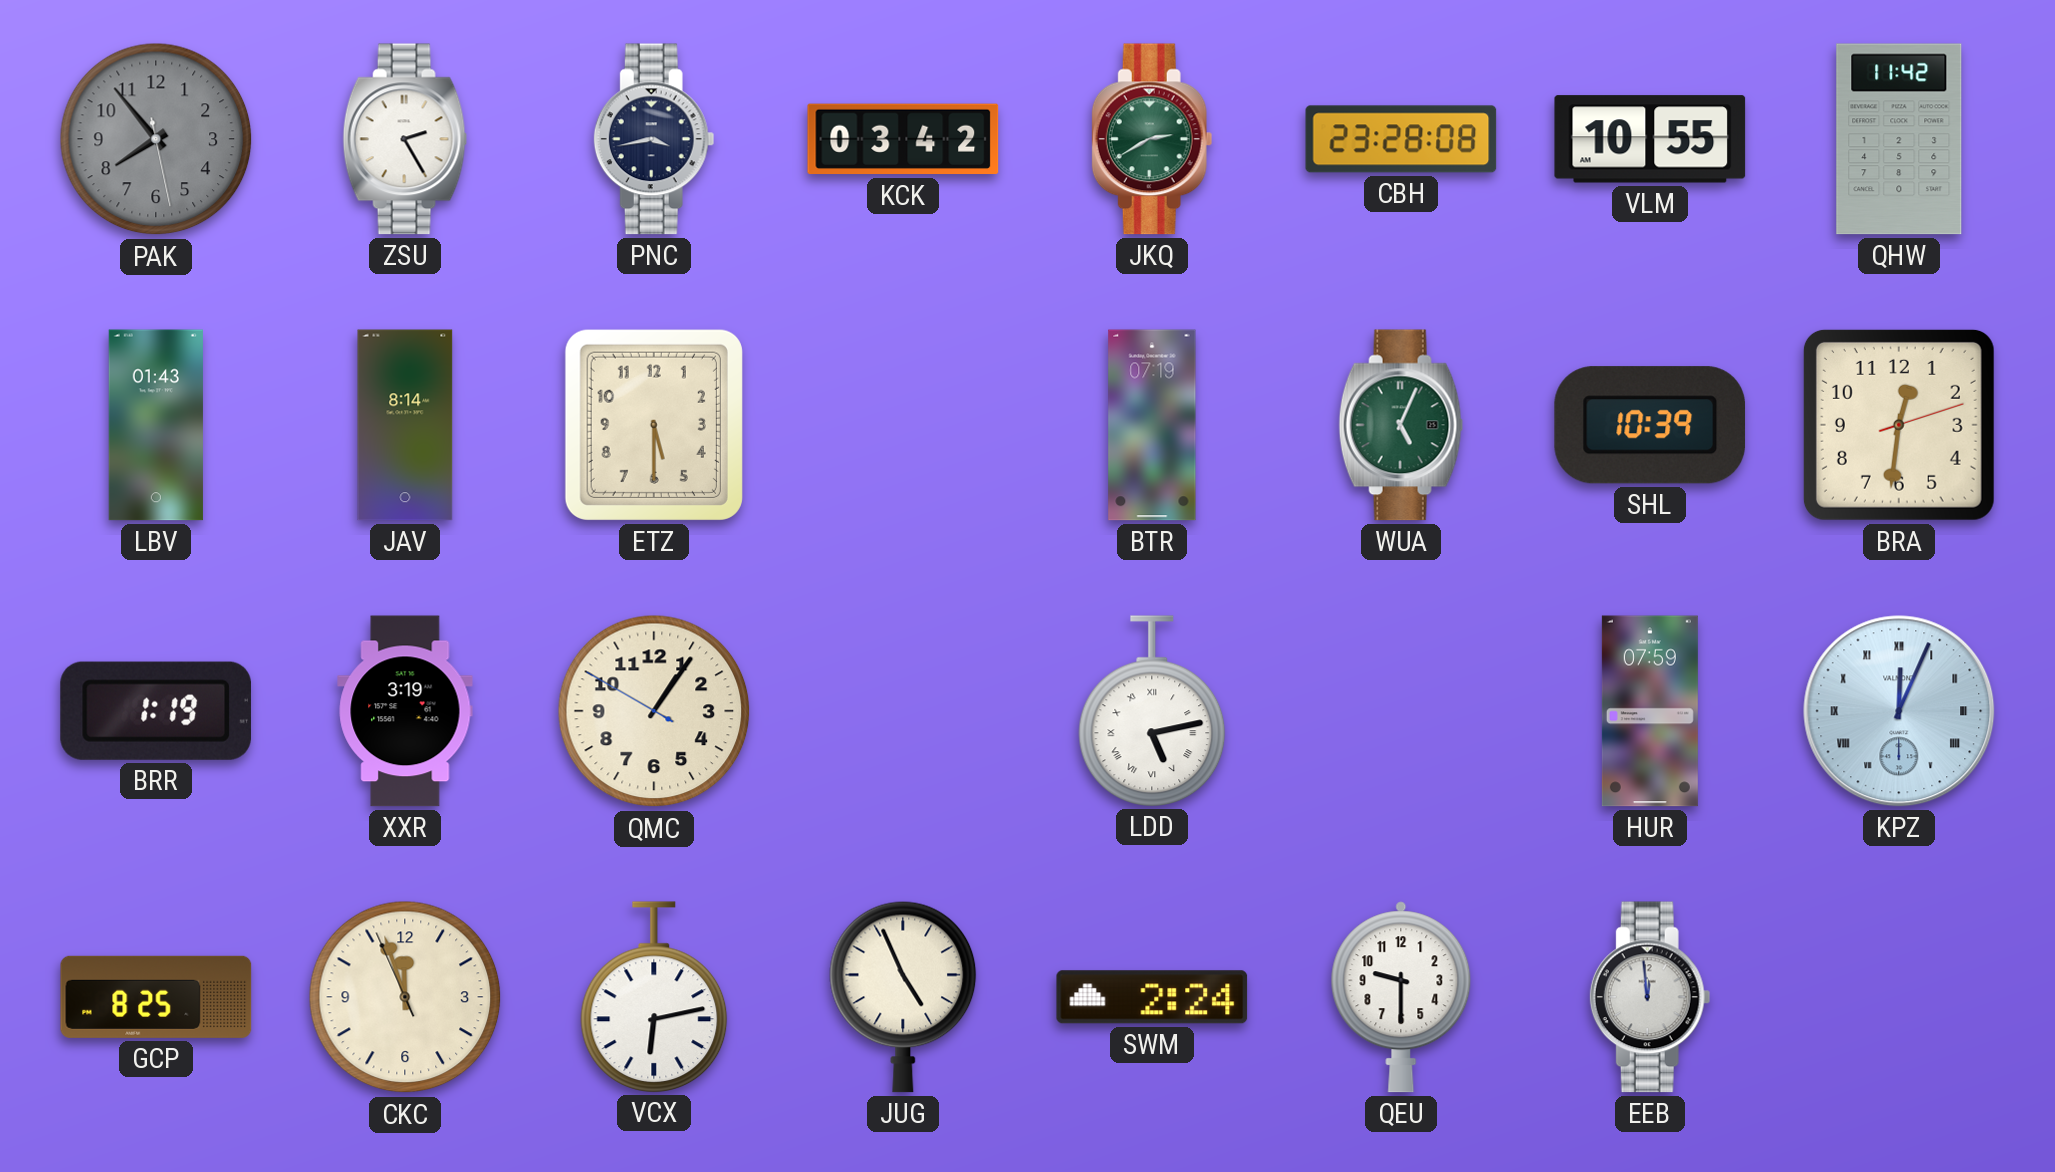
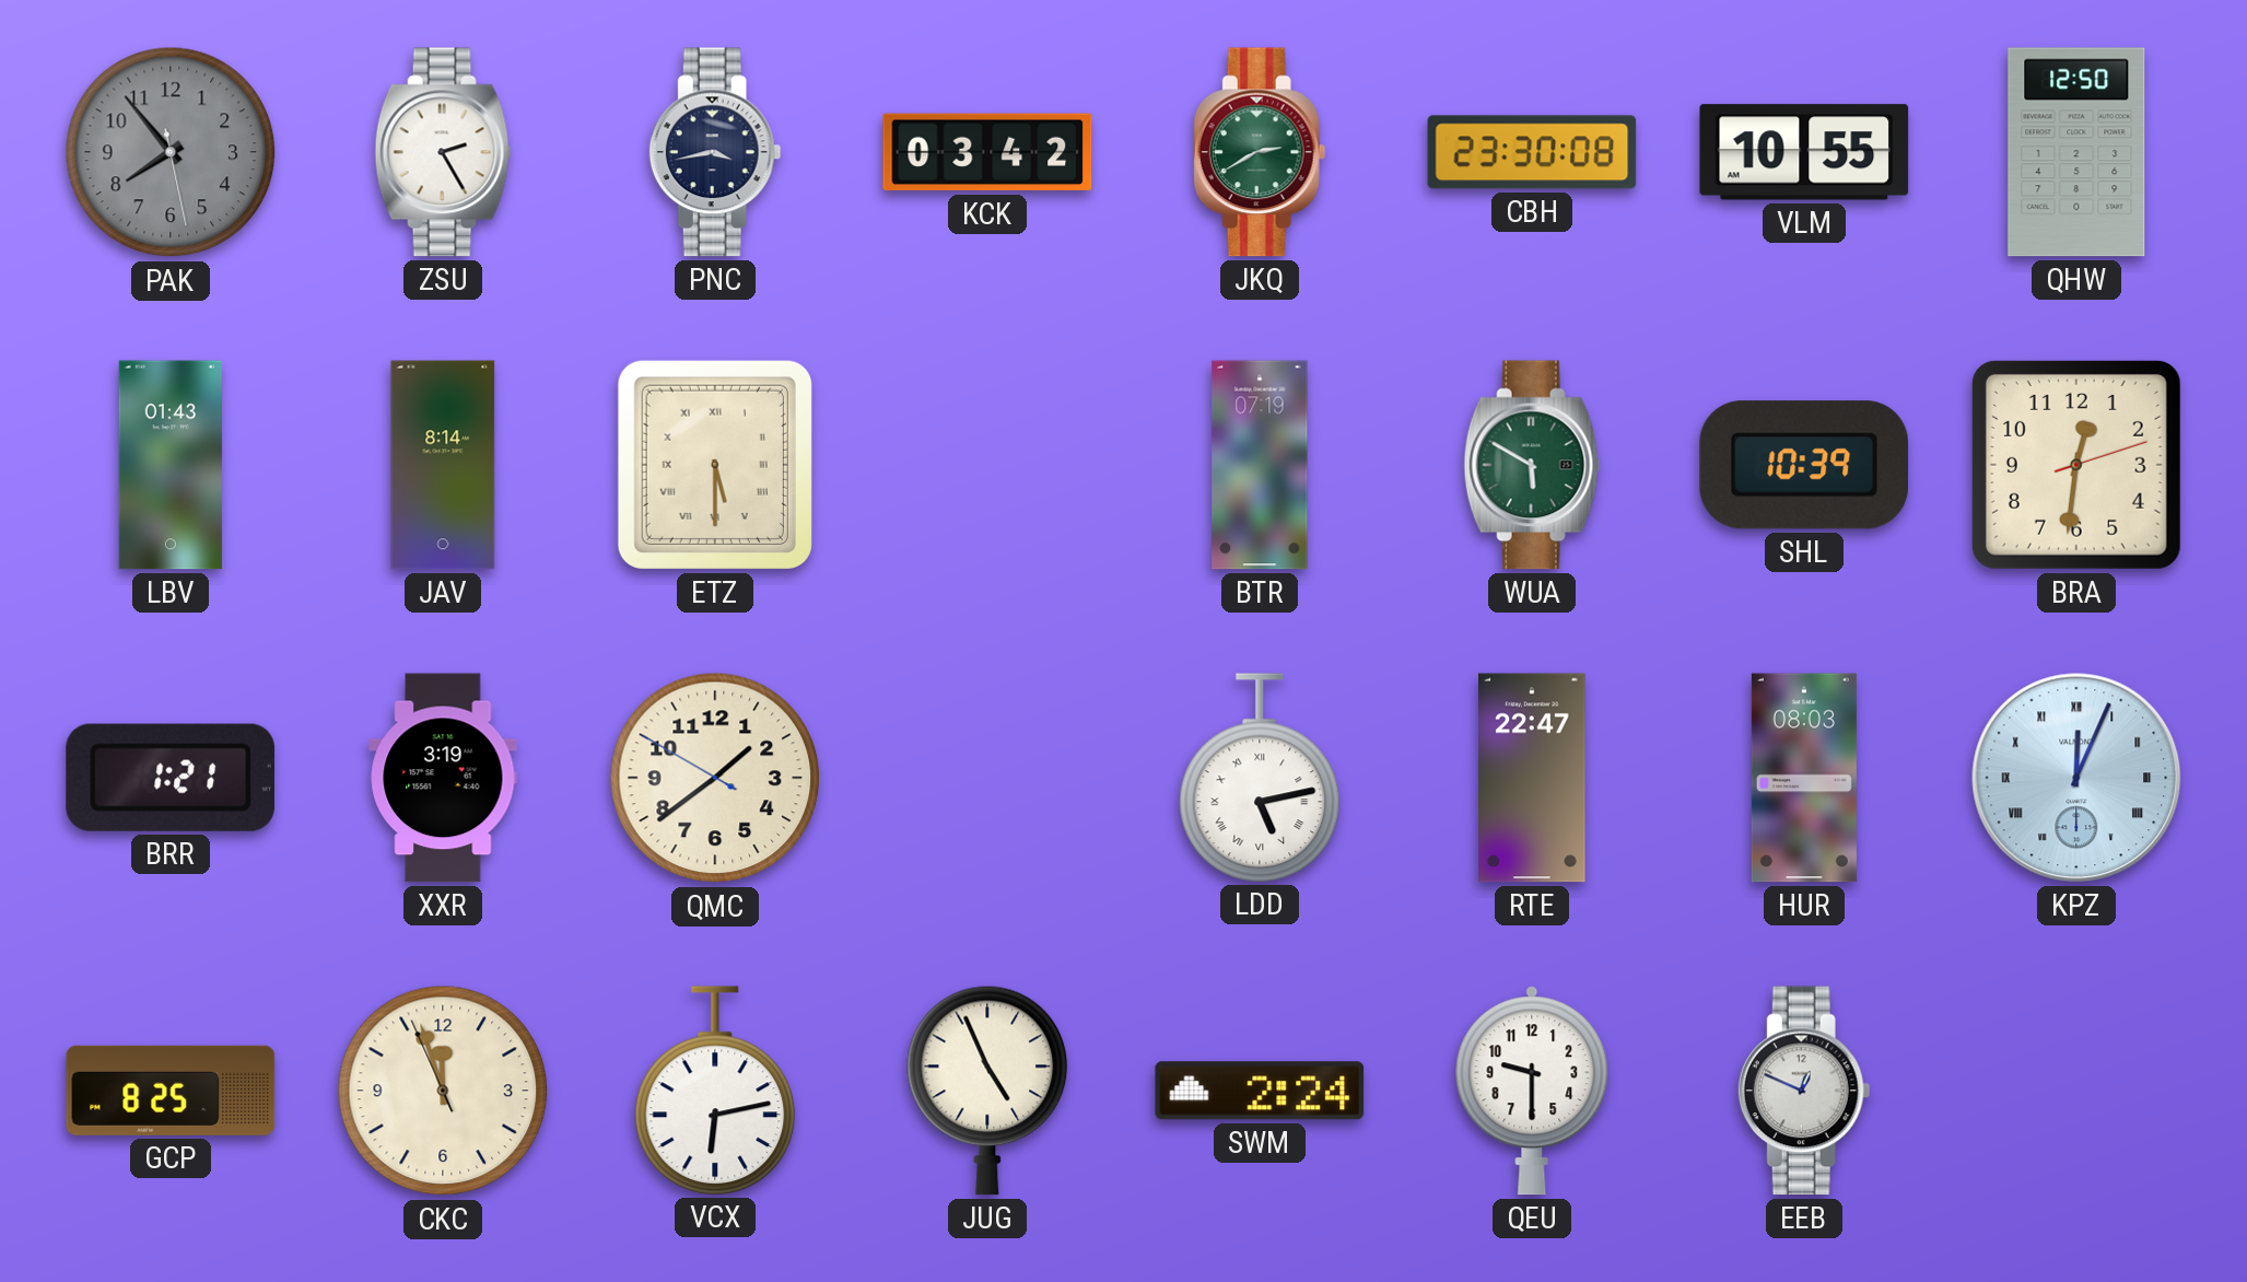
CBH: 23:28 -> 23:30
QHW: 11:42 -> 12:50
ETZ numerals: Arabic -> Roman
WUA: 5:04 -> 5:50
BRR: 1:19 -> 1:21
QMC: 1:05 -> 1:38
RTE: none -> 22:47
HUR: 07:59 -> 08:03
EEB: 11:59 -> 12:49
